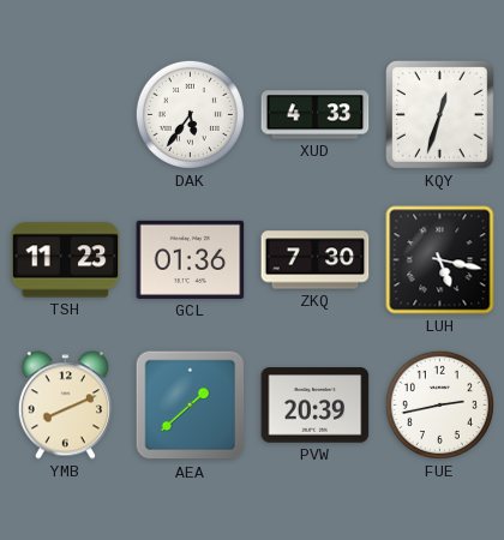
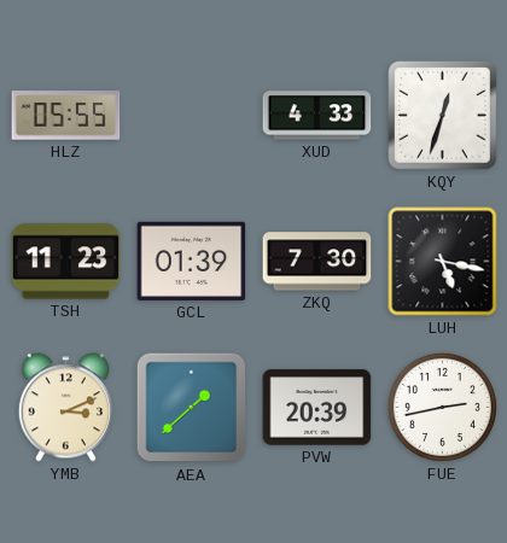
HLZ: none -> 05:55
DAK: 5:36 -> none
GCL: 01:36 -> 01:39
YMB: 8:11 -> 3:11
